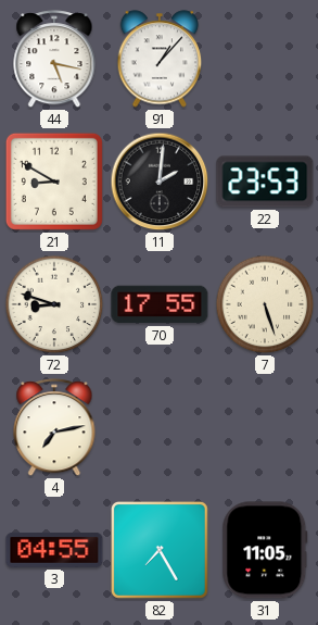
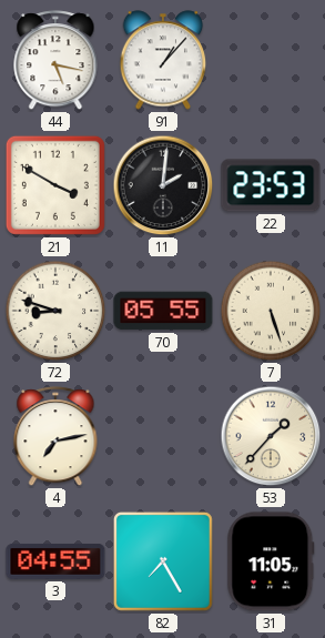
21: 8:50 -> 3:50
70: 17:55 -> 05:55
53: none -> 1:37
